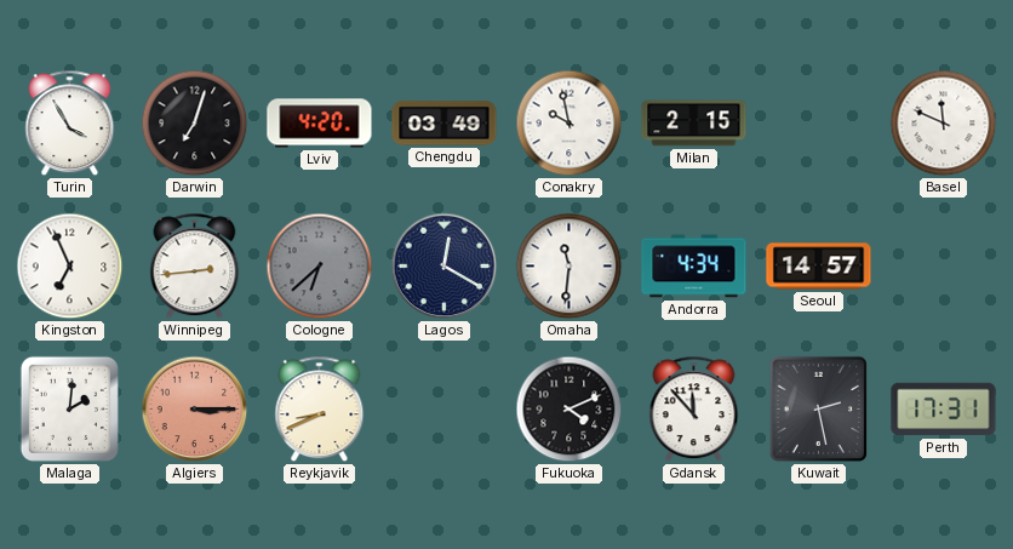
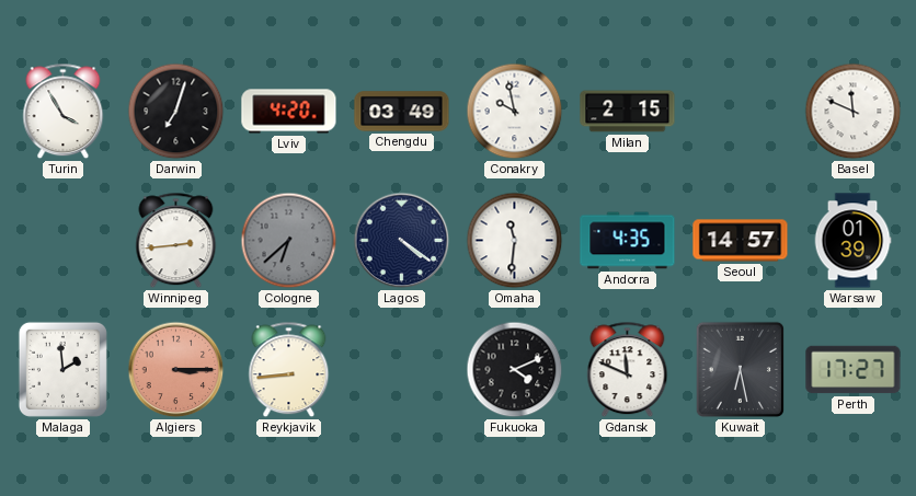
Kingston: 6:56 -> none
Lagos: 12:20 -> 4:21
Andorra: 4:34 -> 4:35
Warsaw: none -> 01:39
Malaga: 2:01 -> 1:59
Reykjavik: 8:41 -> 8:44
Gdansk: 11:53 -> 11:49
Kuwait: 2:28 -> 6:28
Perth: 17:31 -> 17:27
